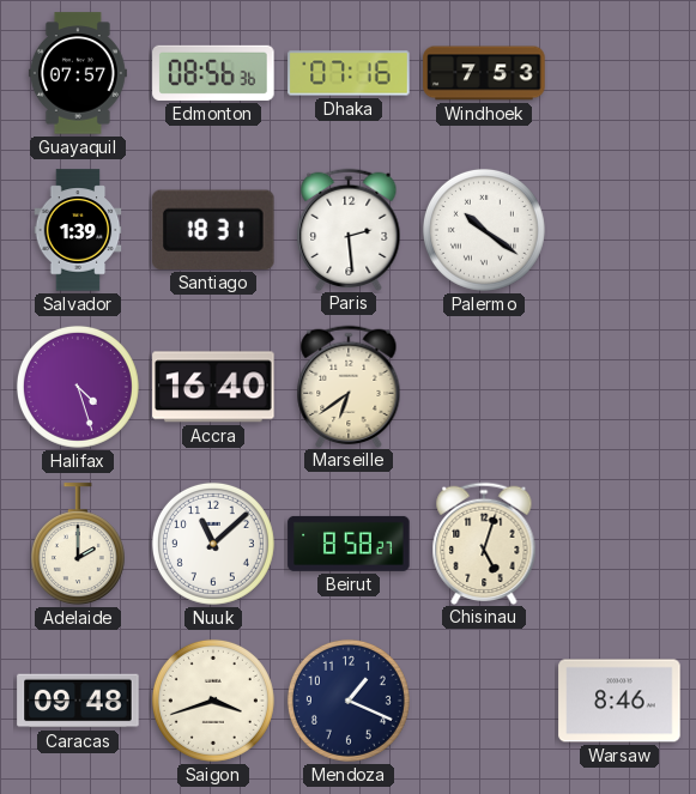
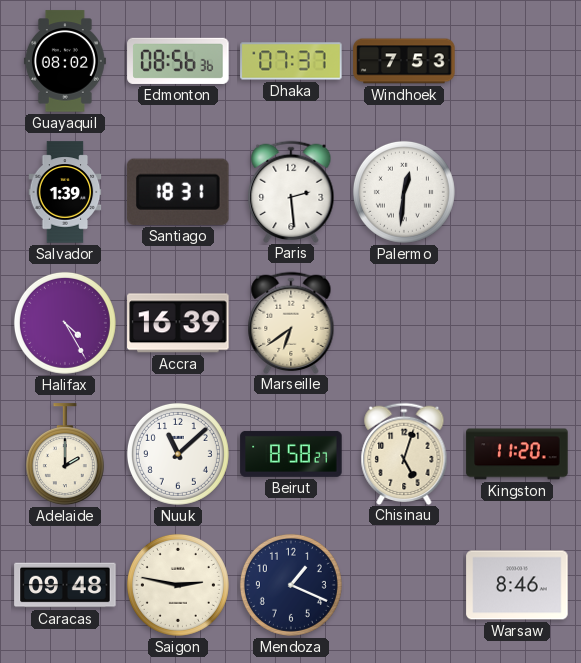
Guayaquil: 07:57 -> 08:02
Dhaka: 07:16 -> 07:37
Palermo: 10:21 -> 12:31
Halifax: 4:27 -> 4:25
Accra: 16:40 -> 16:39
Kingston: none -> 11:20
Saigon: 3:42 -> 2:47
